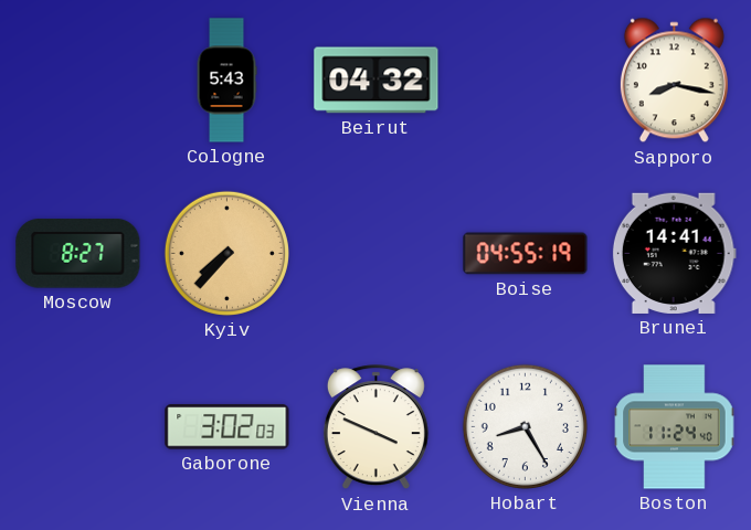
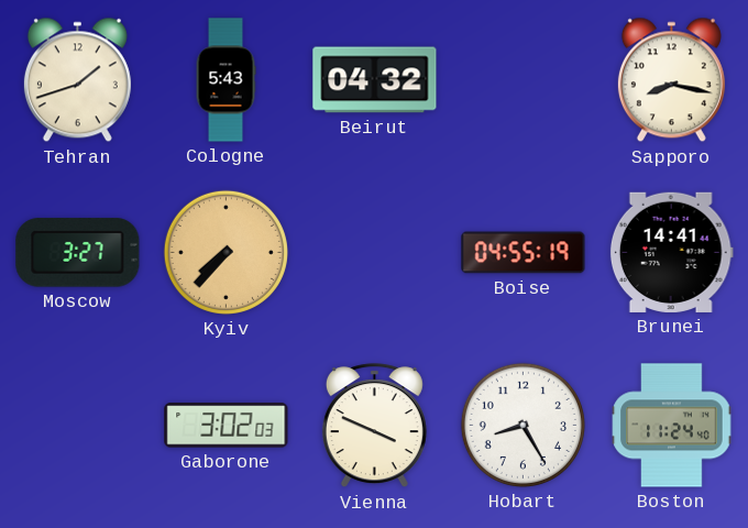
Tehran: none -> 1:42
Moscow: 8:27 -> 3:27
